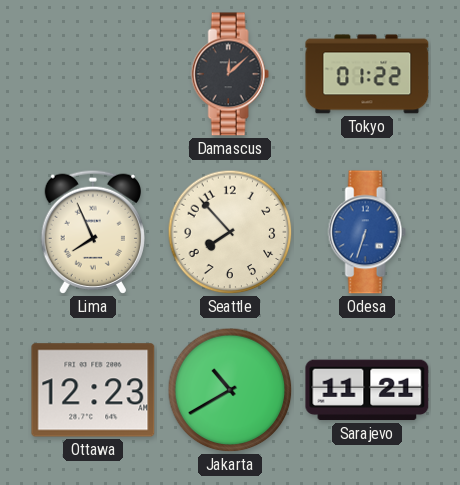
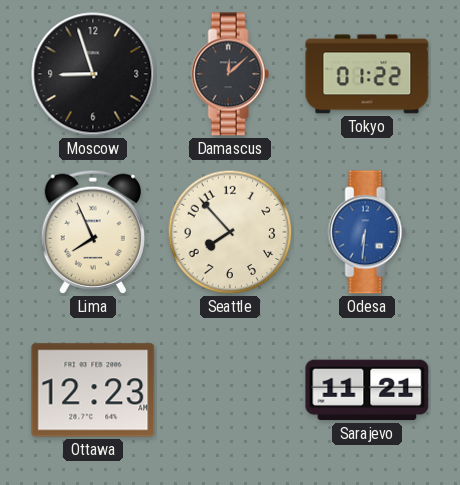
Moscow: none -> 8:57
Odesa: 6:33 -> 6:31
Jakarta: 10:40 -> none
